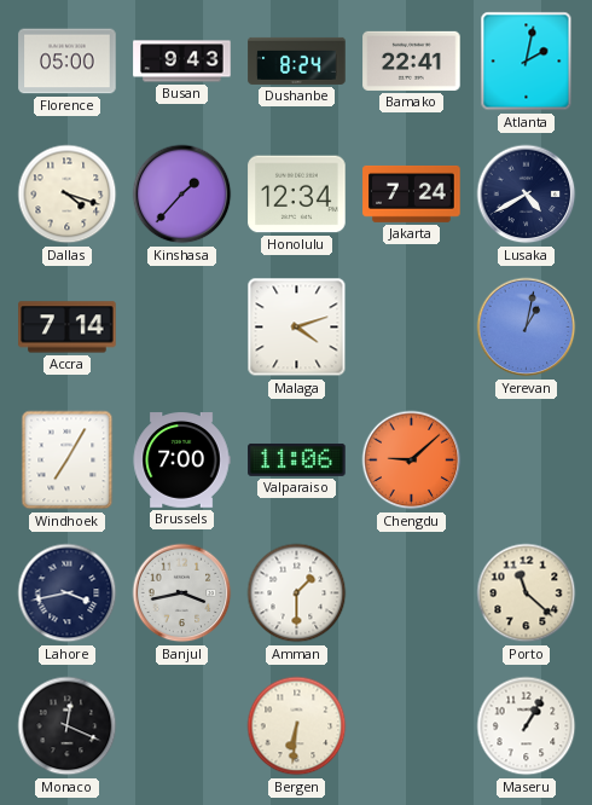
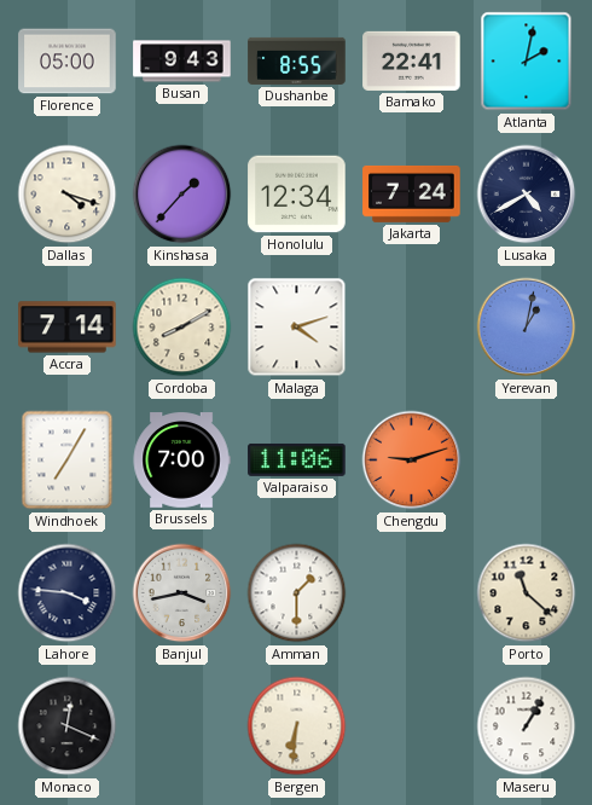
Dushanbe: 8:24 -> 8:55
Cordoba: none -> 8:10
Chengdu: 9:08 -> 9:12
Lahore: 3:43 -> 3:46
